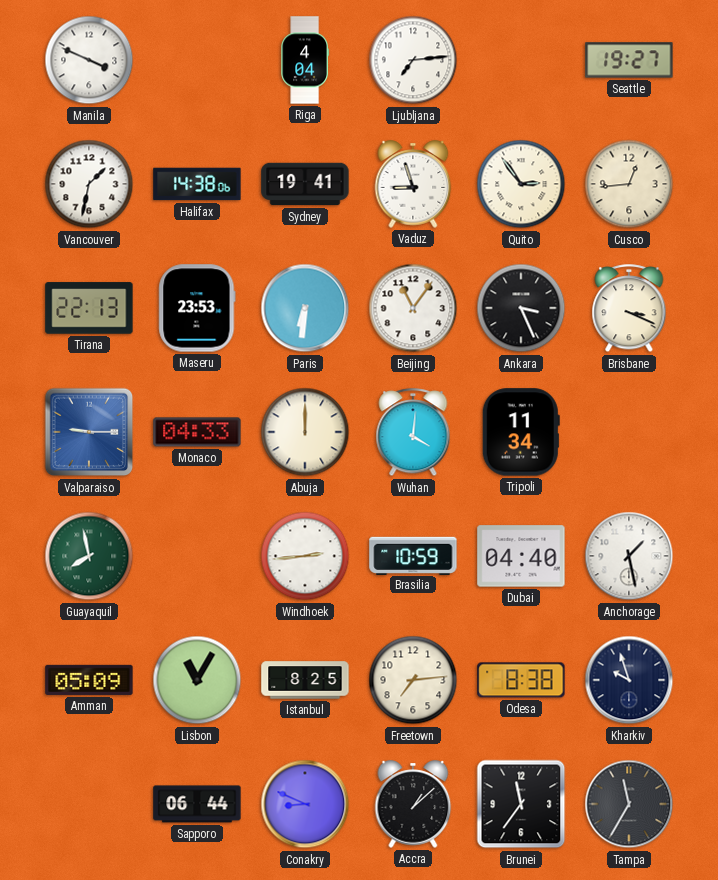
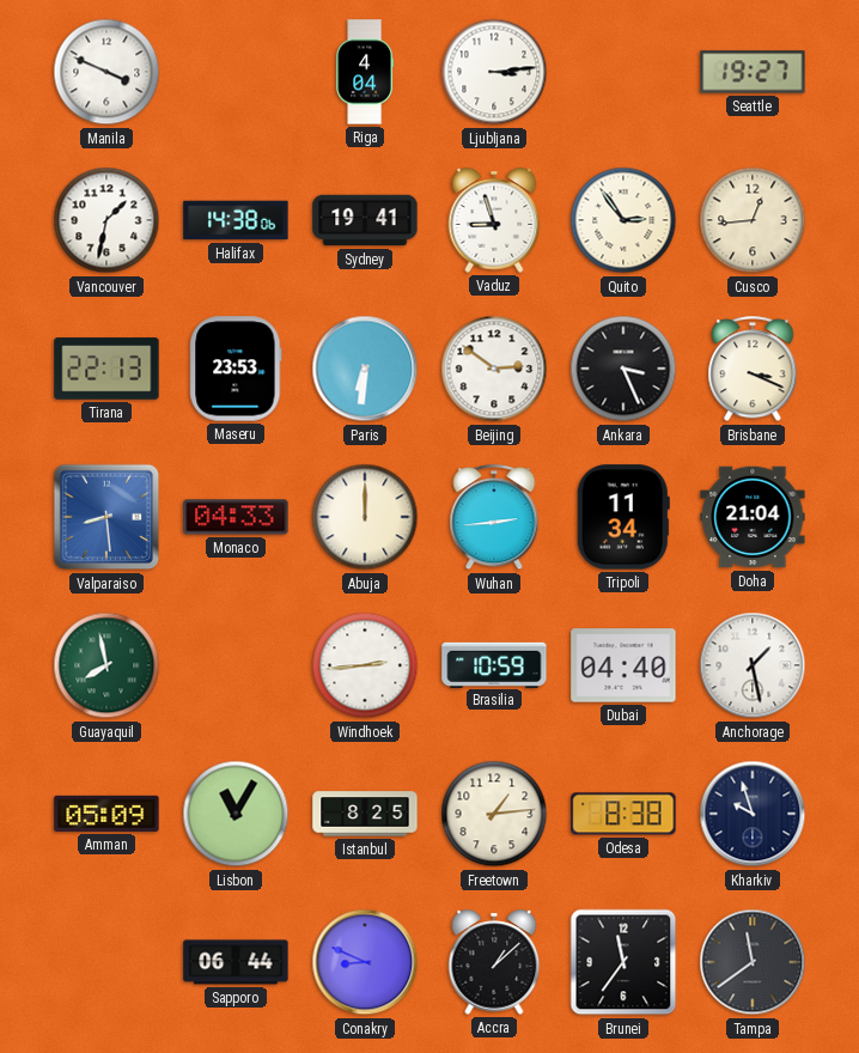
Ljubljana: 7:14 -> 3:14
Beijing: 11:06 -> 2:51
Valparaiso: 9:15 -> 8:29
Wuhan: 4:01 -> 2:44
Doha: none -> 21:04
Freetown: 7:14 -> 1:14
Tampa: 11:35 -> 11:39
